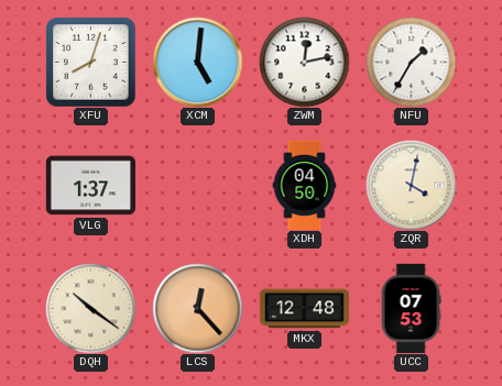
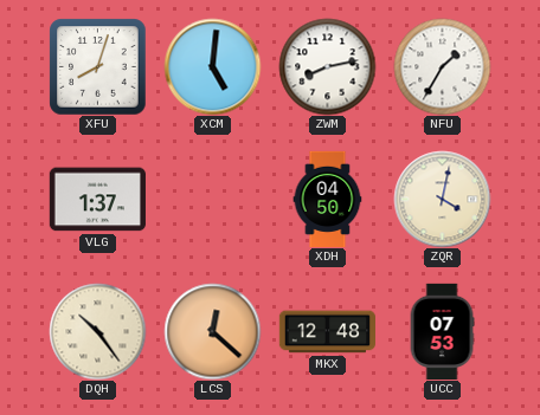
ZWM: 12:13 -> 8:13
DQH: 10:21 -> 10:24
LCS: 12:23 -> 12:22
